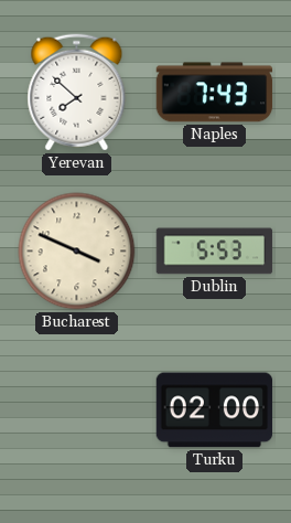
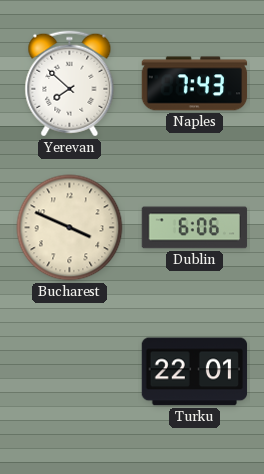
Dublin: 5:53 -> 6:06
Turku: 02:00 -> 22:01
